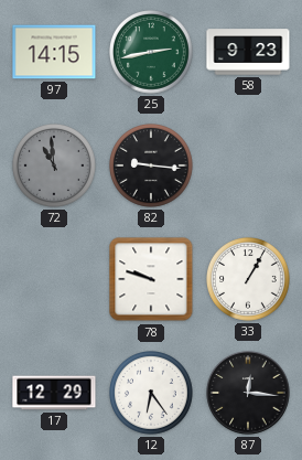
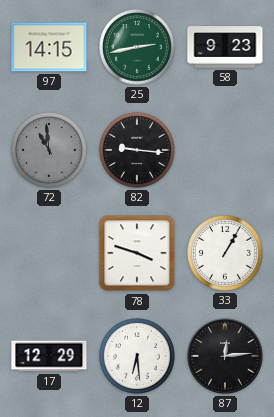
78: 9:48 -> 3:48
12: 6:24 -> 6:29
87: 12:16 -> 12:14
